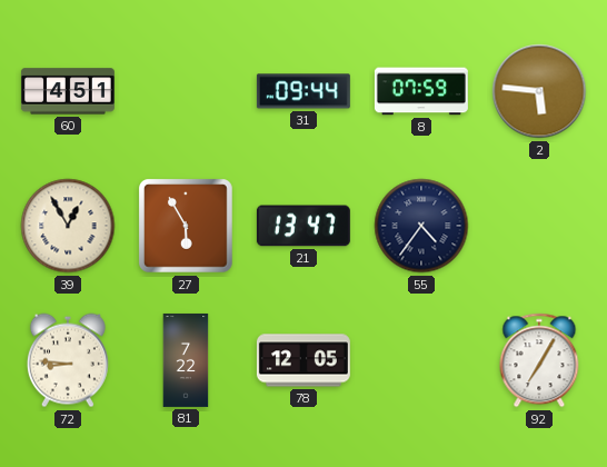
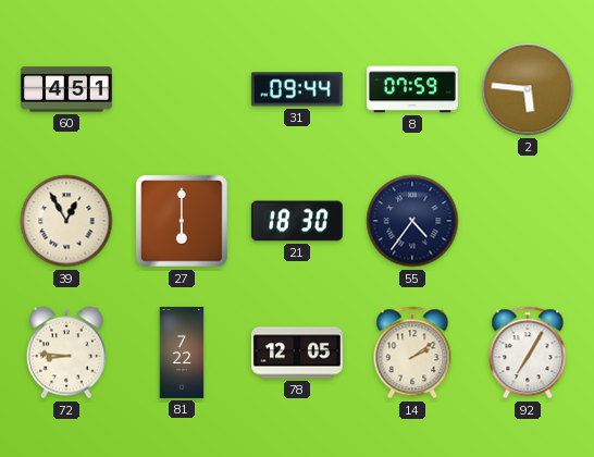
27: 5:55 -> 6:00
21: 13:47 -> 18:30
14: none -> 2:09
